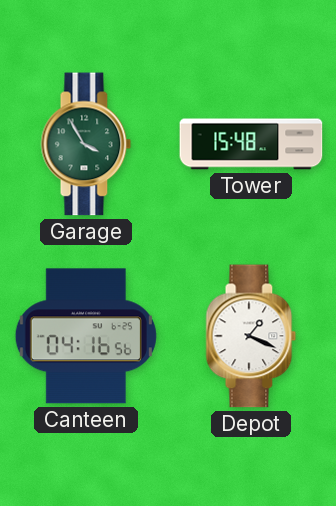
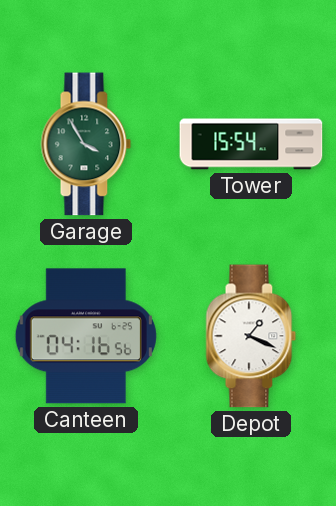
Tower: 15:48 -> 15:54
